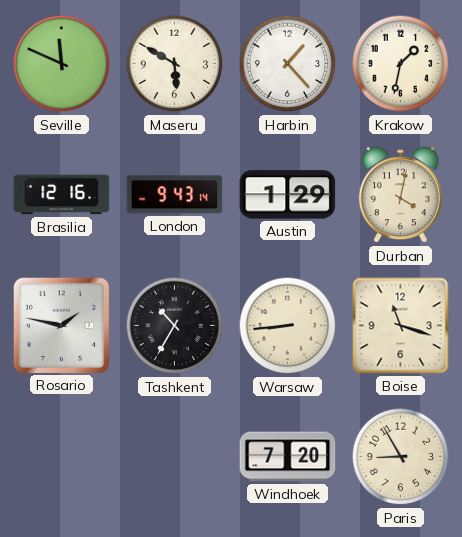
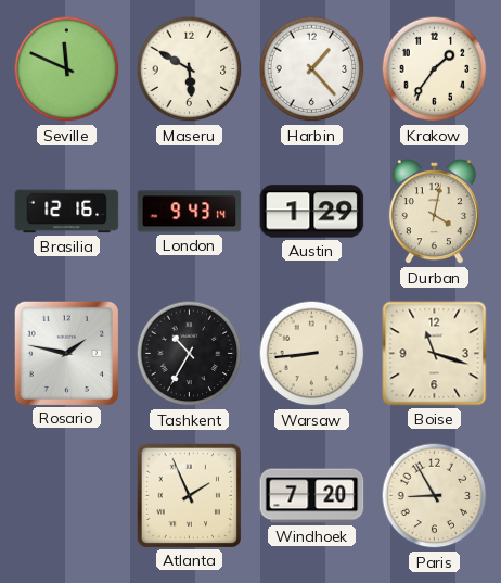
Krakow: 1:32 -> 1:36
Atlanta: none -> 1:56
